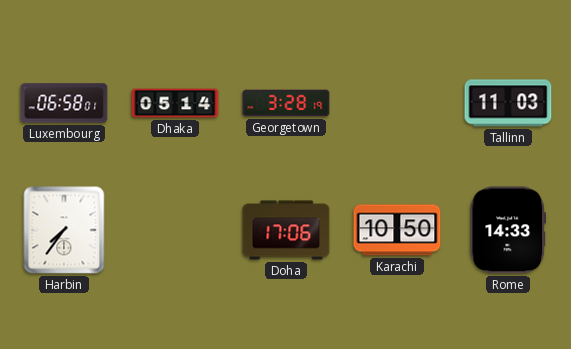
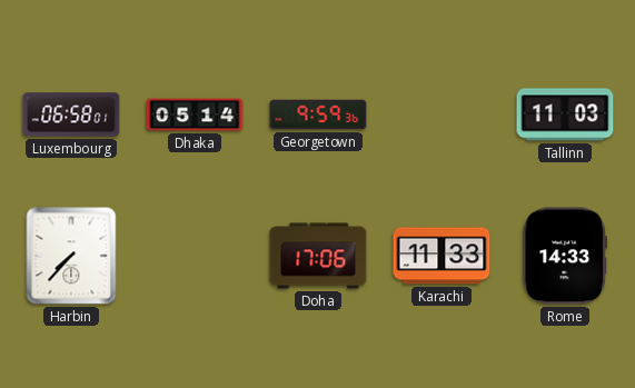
Georgetown: 3:28 -> 9:59
Harbin: 7:36 -> 7:37
Karachi: 10:50 -> 11:33
